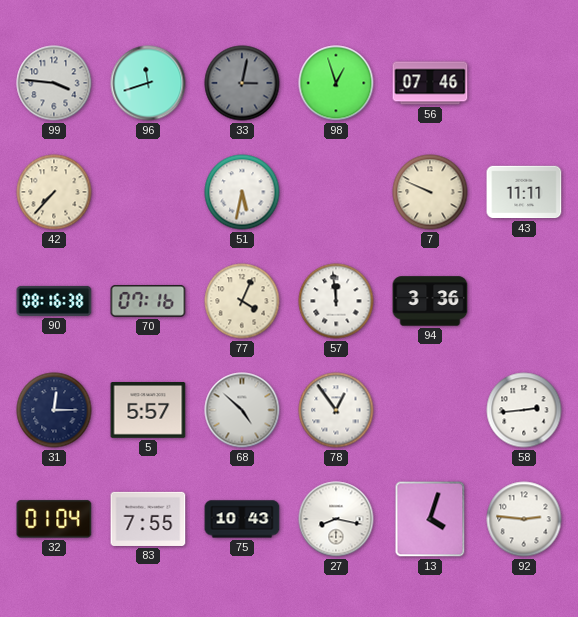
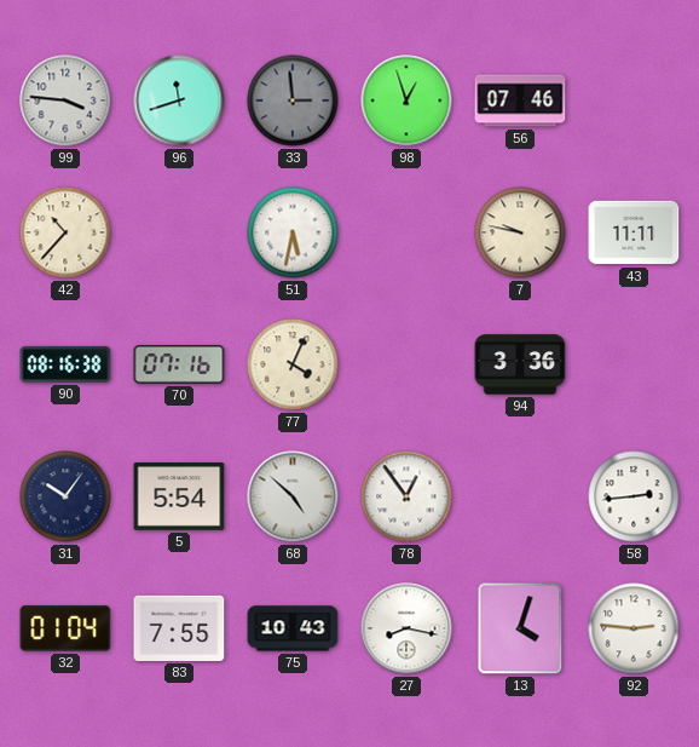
33: 3:02 -> 2:59
42: 7:37 -> 10:37
7: 9:49 -> 9:47
57: 11:59 -> none
31: 12:15 -> 10:06
5: 5:57 -> 5:54
